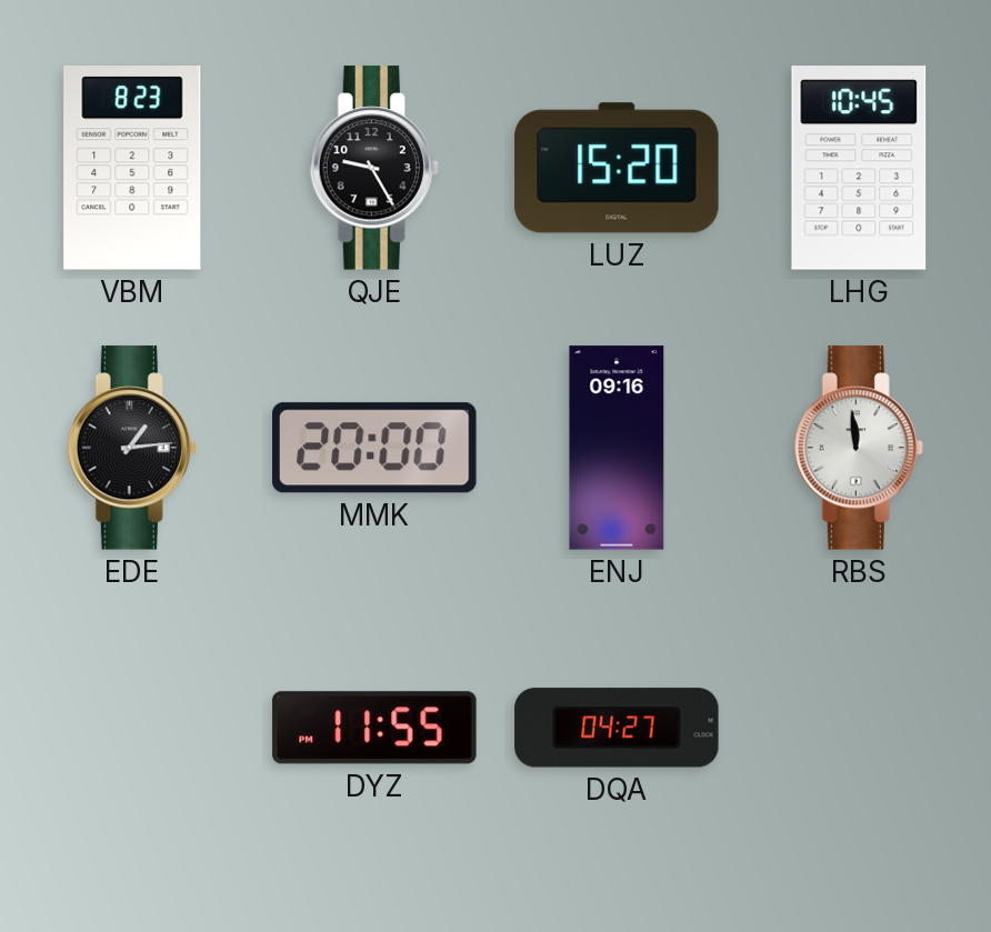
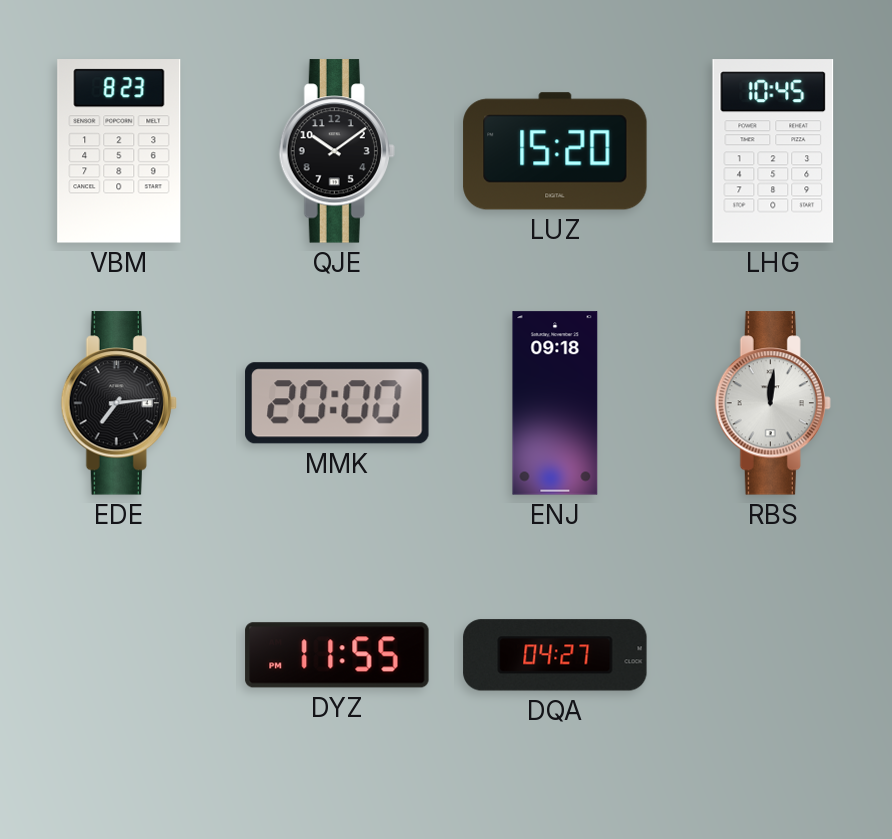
QJE: 9:25 -> 10:09
EDE: 1:14 -> 7:14
ENJ: 09:16 -> 09:18
RBS: 11:59 -> 12:01
